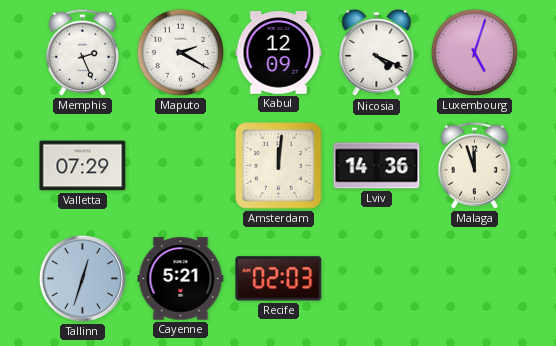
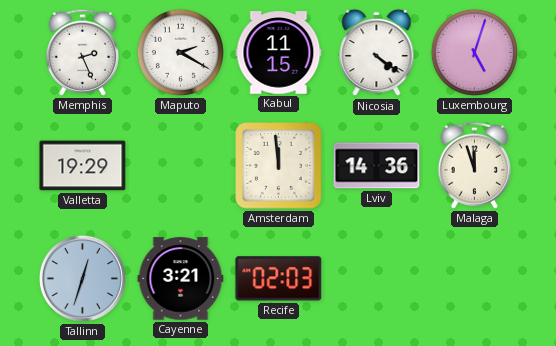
Kabul: 12:09 -> 11:15
Nicosia: 4:19 -> 4:21
Valletta: 07:29 -> 19:29
Amsterdam: 12:01 -> 11:59
Cayenne: 5:21 -> 3:21
